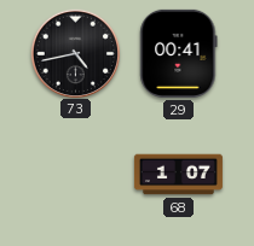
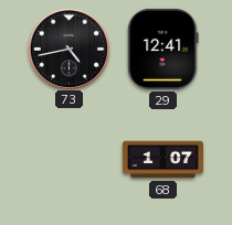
29: 00:41 -> 12:41
